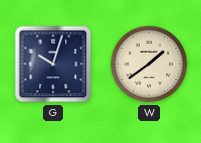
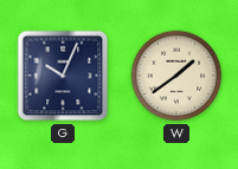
G: 10:03 -> 10:04
